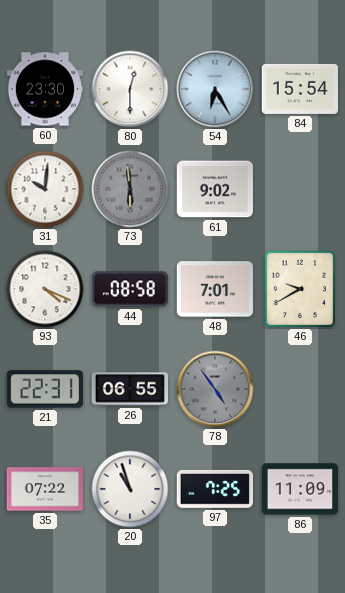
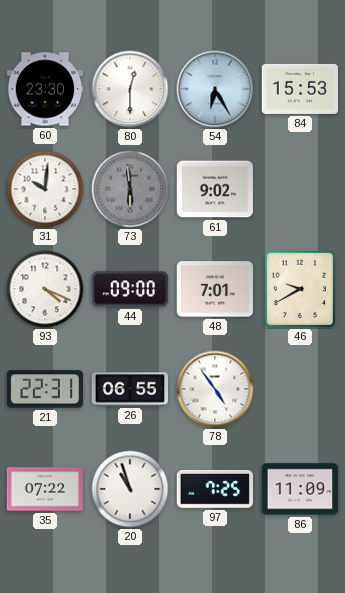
84: 15:54 -> 15:53
44: 08:58 -> 09:00
78 dial: grey -> white
